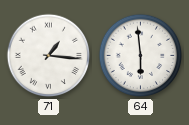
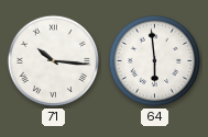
71: 1:16 -> 10:16
